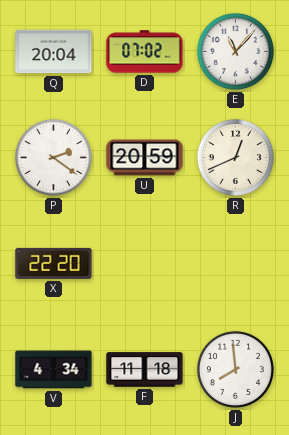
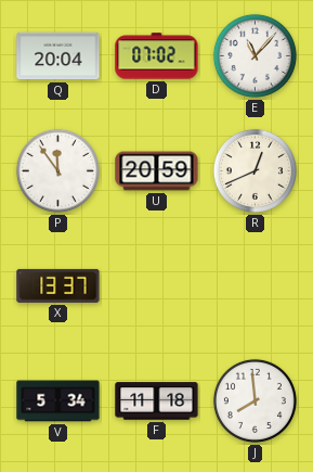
P: 2:21 -> 11:54
X: 22:20 -> 13:37
V: 4:34 -> 5:34
